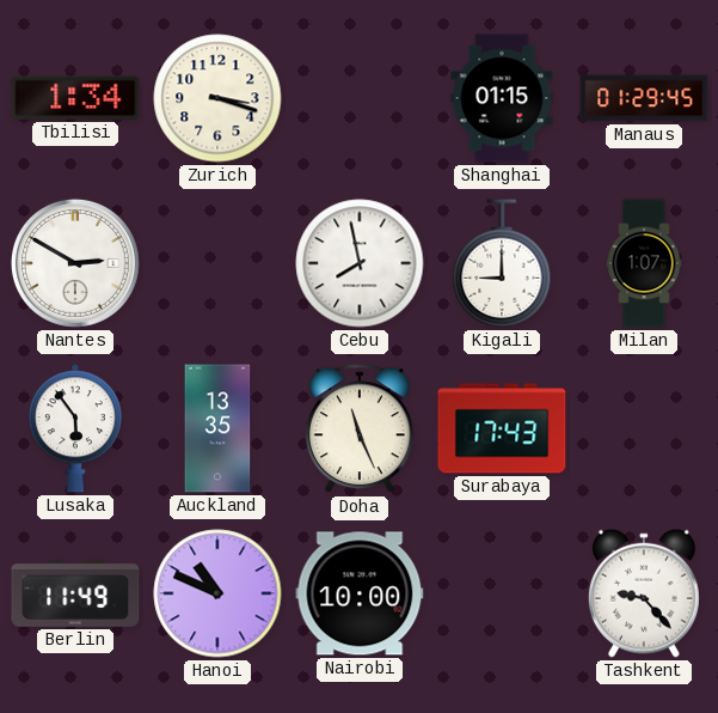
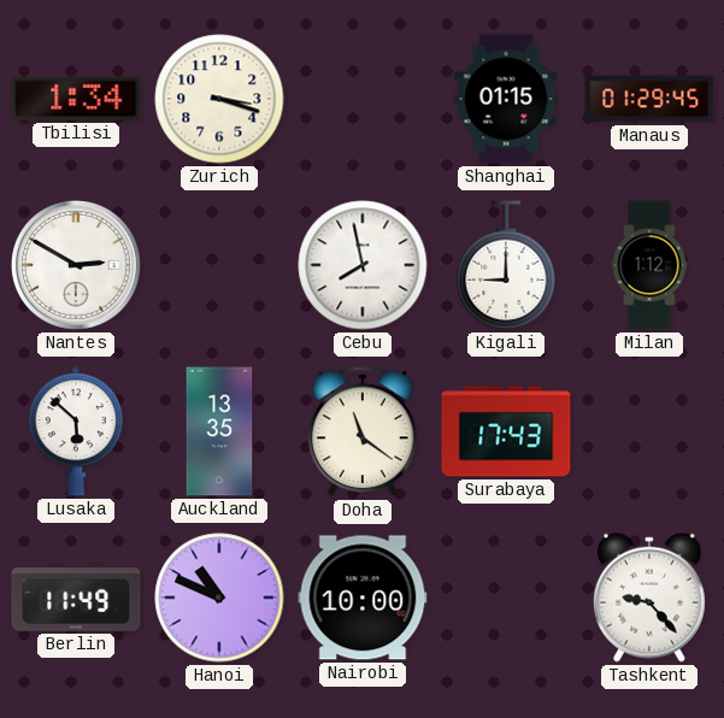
Milan: 1:07 -> 1:12
Lusaka: 5:54 -> 5:52
Doha: 11:26 -> 11:21
